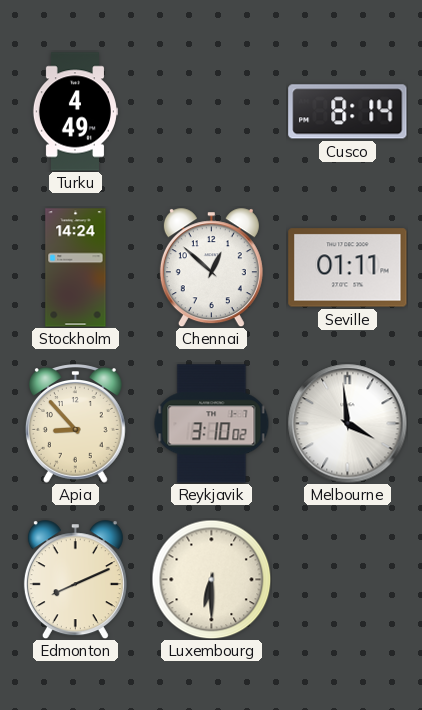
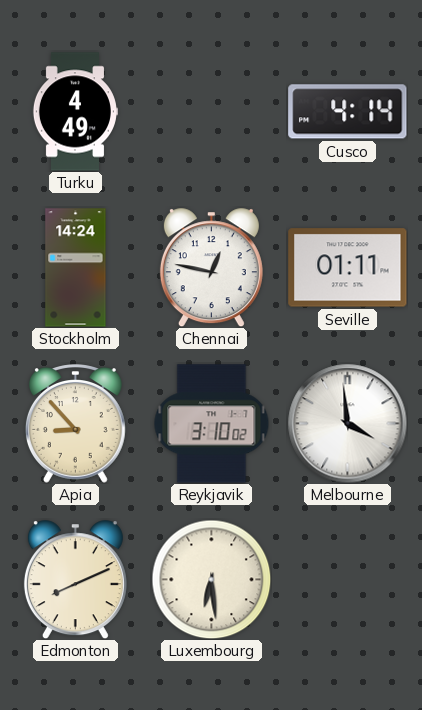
Cusco: 8:14 -> 4:14
Chennai: 12:52 -> 12:47
Luxembourg: 6:30 -> 6:29
